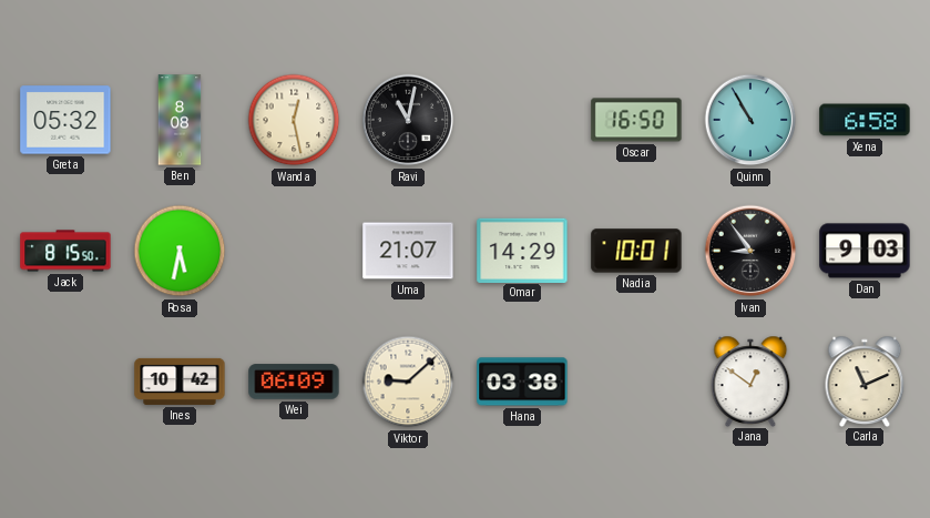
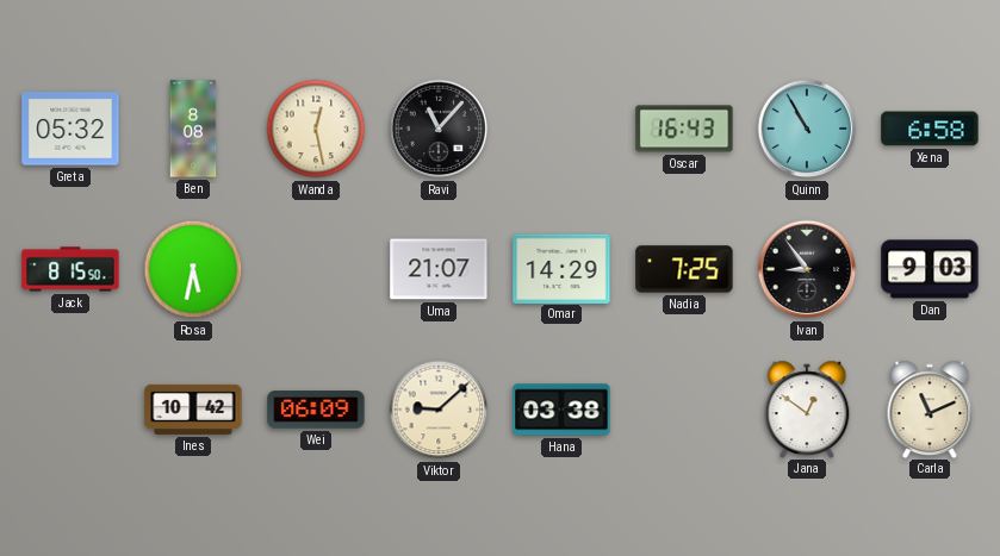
Ravi: 11:02 -> 11:07
Oscar: 16:50 -> 16:43
Nadia: 10:01 -> 7:25
